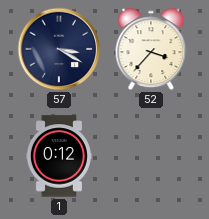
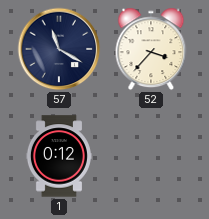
57: 3:20 -> 11:20
